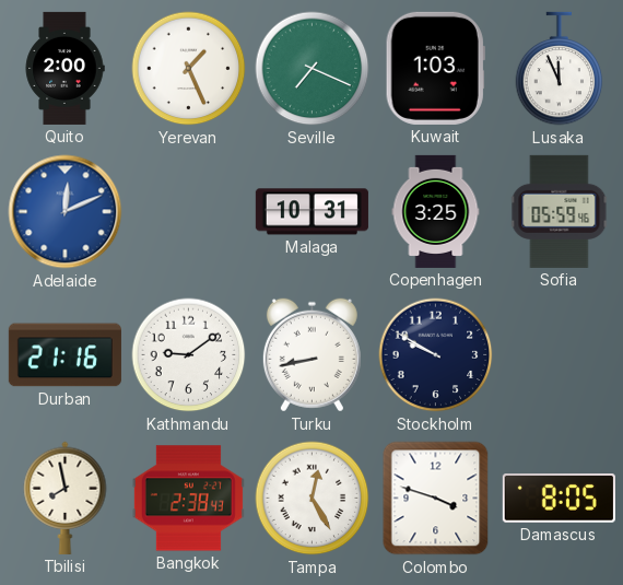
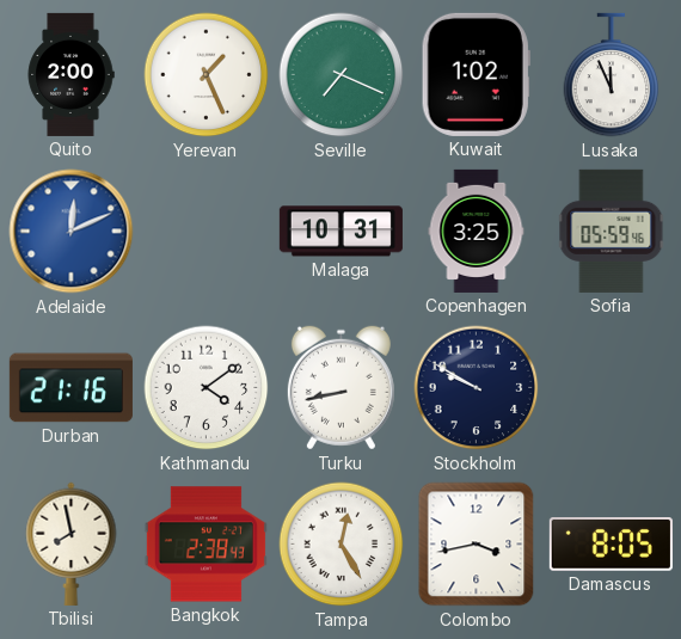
Kuwait: 1:03 -> 1:02
Kathmandu: 9:09 -> 4:09
Colombo: 3:48 -> 3:43
